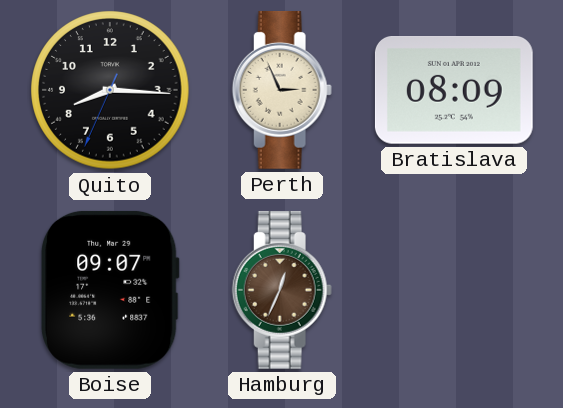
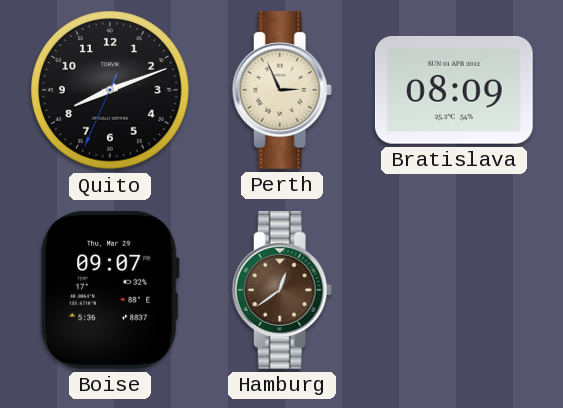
Quito: 8:15 -> 8:11
Hamburg: 12:34 -> 12:39
